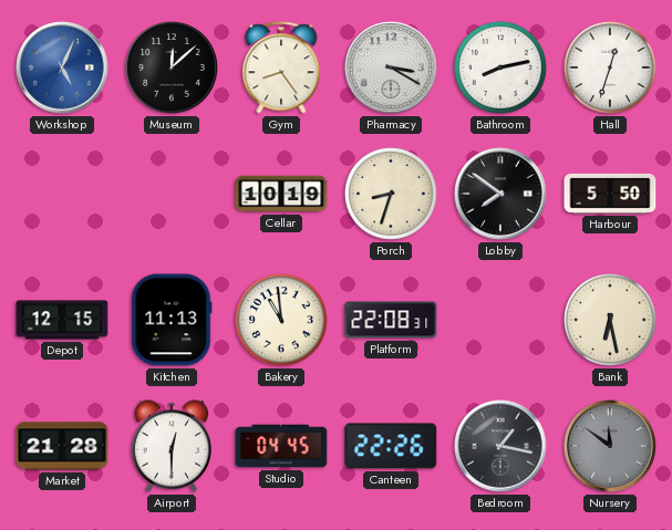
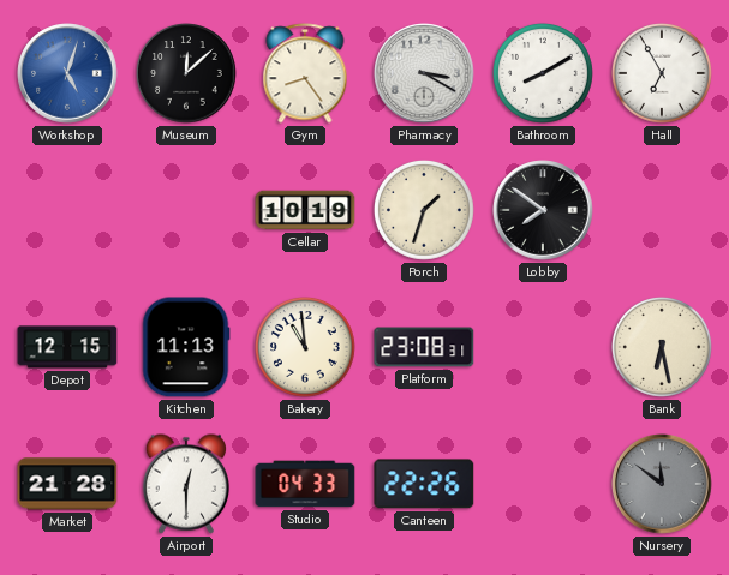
Workshop: 5:04 -> 5:03
Bathroom: 8:13 -> 8:10
Hall: 12:33 -> 6:55
Porch: 8:33 -> 1:33
Harbour: 5:50 -> none
Platform: 22:08 -> 23:08
Studio: 04:45 -> 04:33
Bedroom: 1:17 -> none
